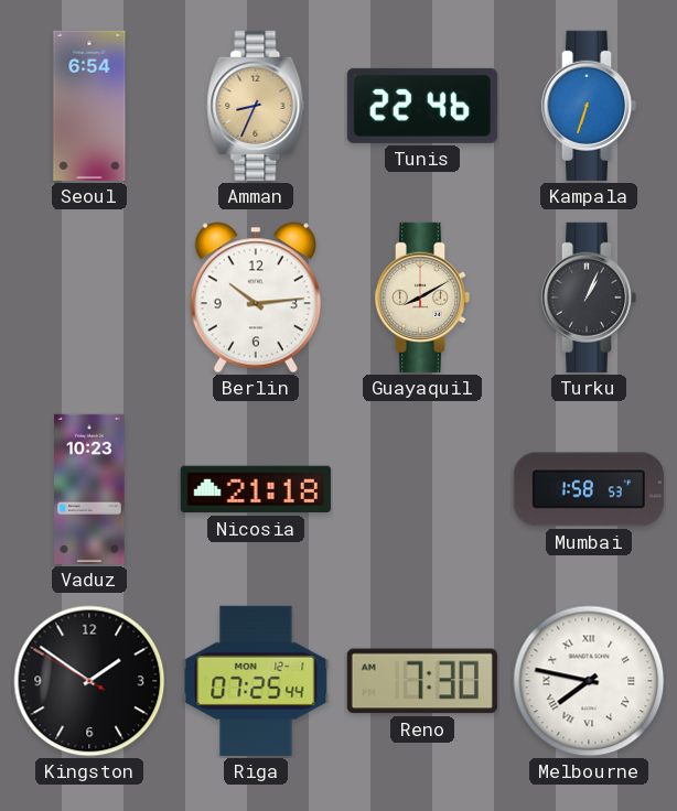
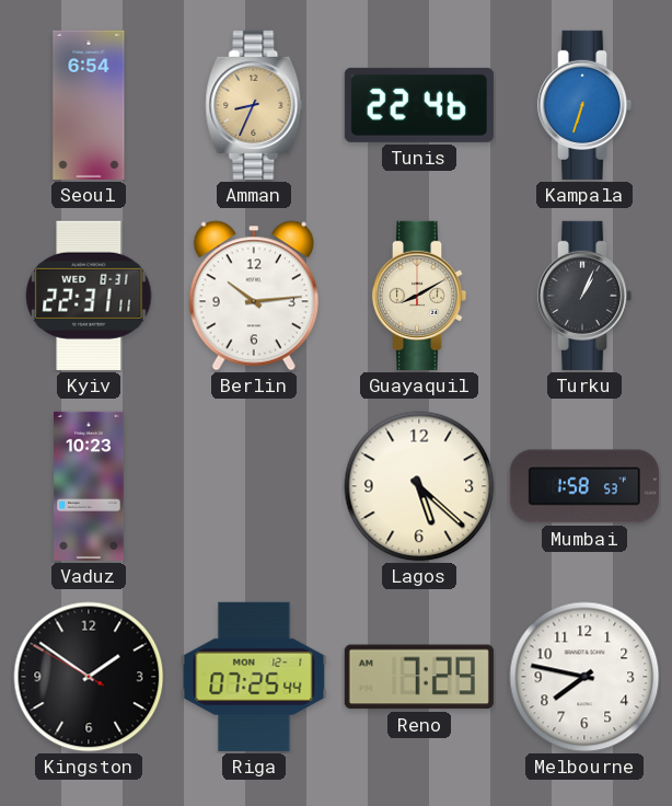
Kyiv: none -> 22:31
Nicosia: 21:18 -> none
Lagos: none -> 5:22
Reno: 7:30 -> 7:29
Melbourne numerals: Roman -> Arabic
